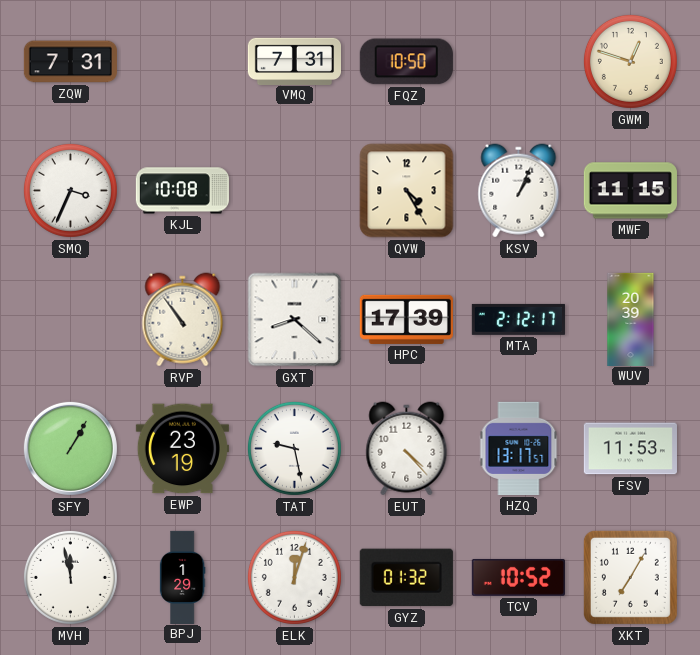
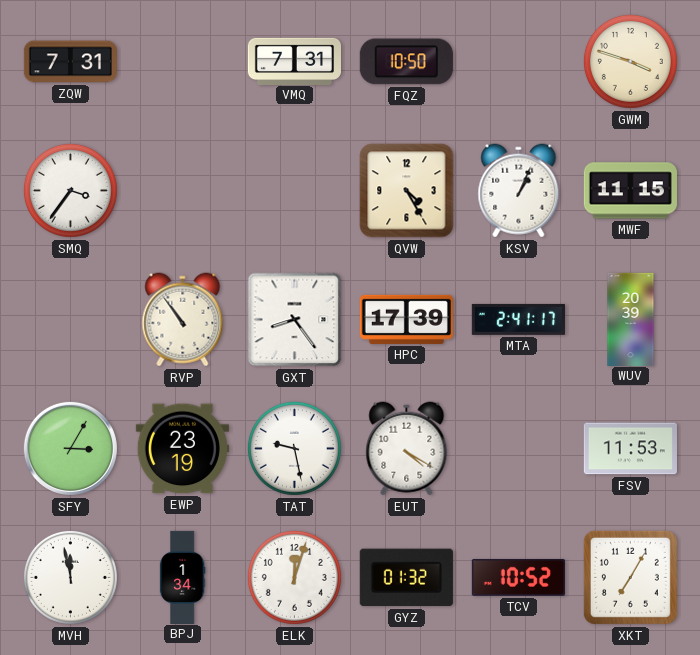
GWM: 12:48 -> 3:48
SMQ: 3:34 -> 3:36
KJL: 10:08 -> none
GXT: 8:22 -> 8:24
MTA: 2:12 -> 2:41
SFY: 1:05 -> 3:05
EUT: 4:23 -> 4:20
HZQ: 13:17 -> none
BPJ: 1:29 -> 1:34
